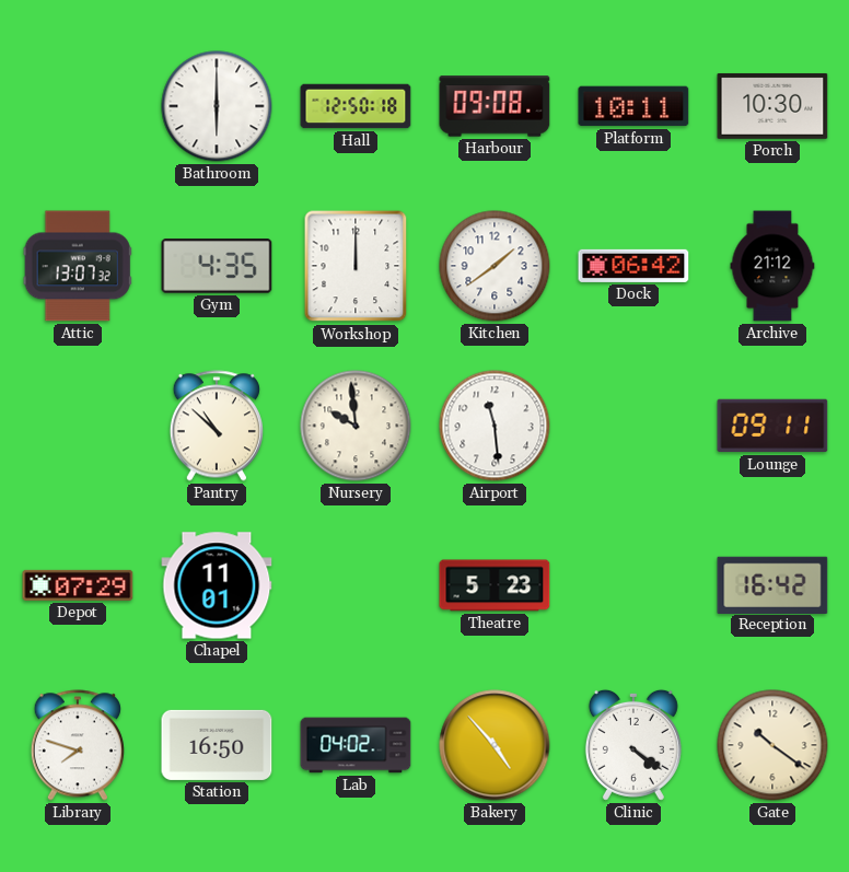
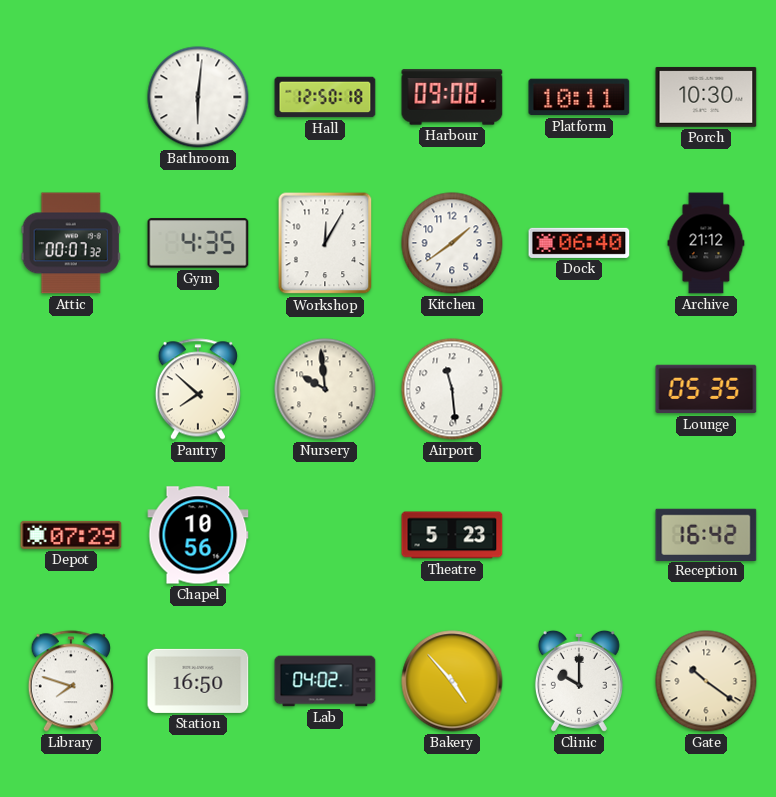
Bathroom: 6:00 -> 6:01
Attic: 13:07 -> 00:07
Workshop: 12:00 -> 12:05
Dock: 06:42 -> 06:40
Pantry: 10:52 -> 7:52
Lounge: 09:11 -> 05:35
Chapel: 11:01 -> 10:56
Clinic: 4:21 -> 10:00
